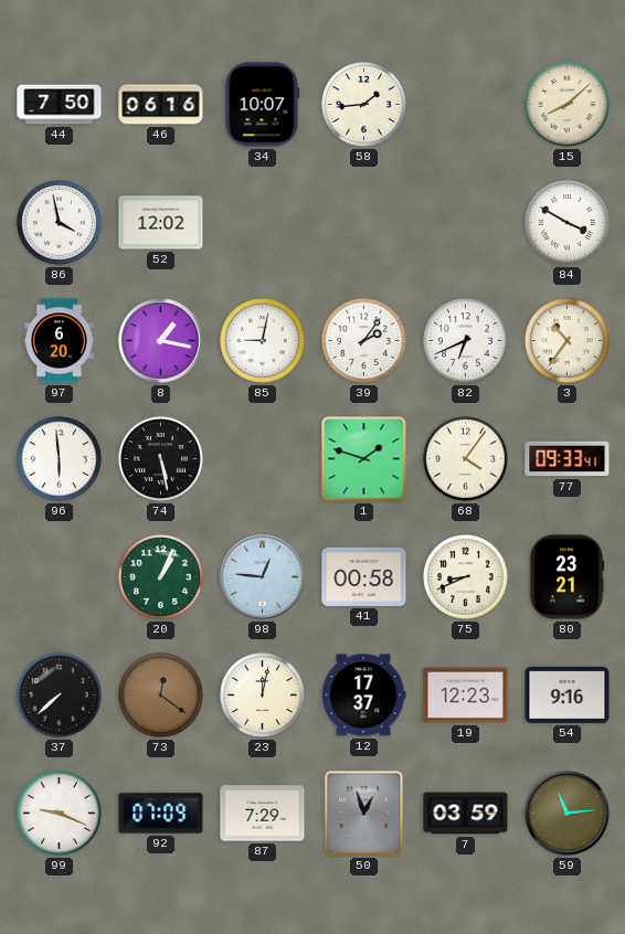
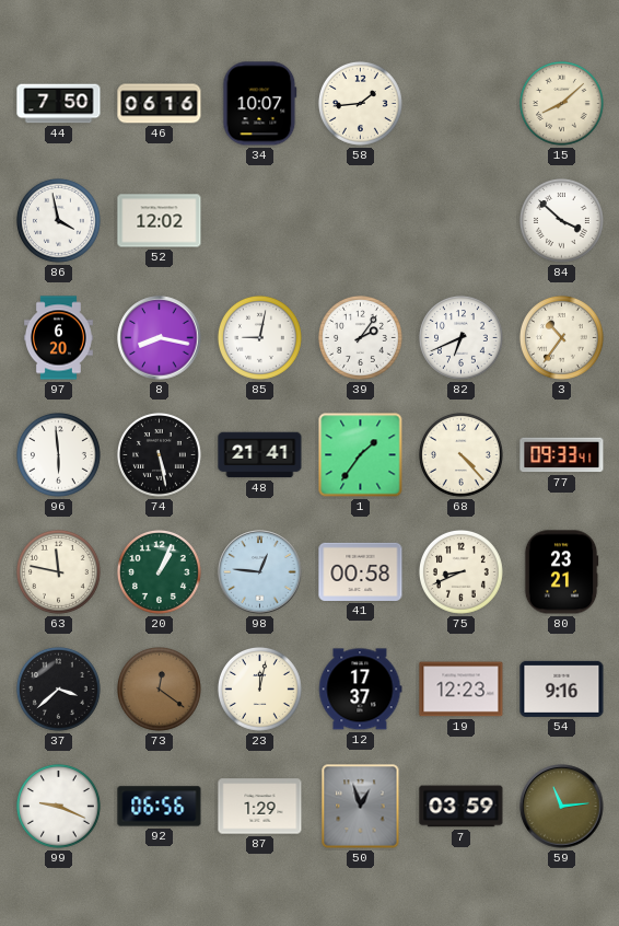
84: 3:50 -> 3:52
8: 1:17 -> 8:17
48: none -> 21:41
1: 1:48 -> 1:36
68: 4:06 -> 4:23
63: none -> 11:47
37: 7:38 -> 3:38
92: 07:09 -> 06:56
87: 7:29 -> 1:29
